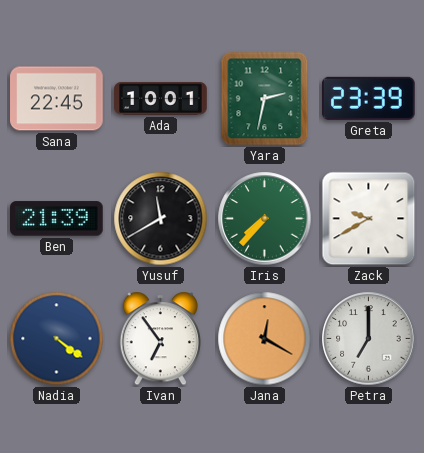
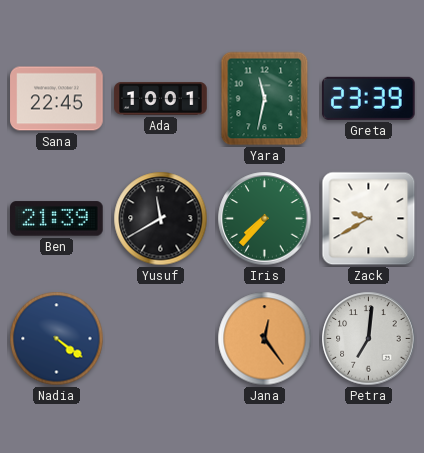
Yara: 2:32 -> 11:32
Ivan: 6:54 -> none
Jana: 12:20 -> 12:24
Petra: 7:00 -> 7:01
